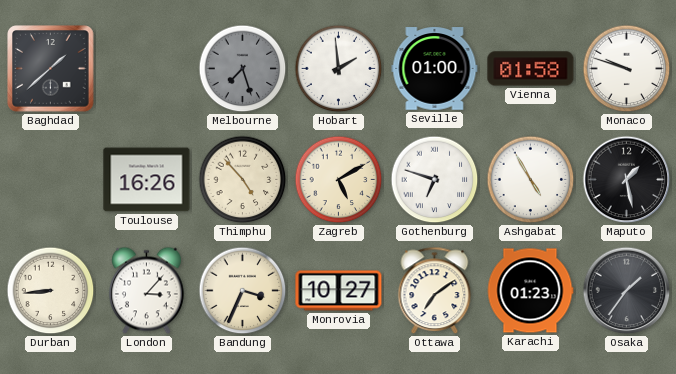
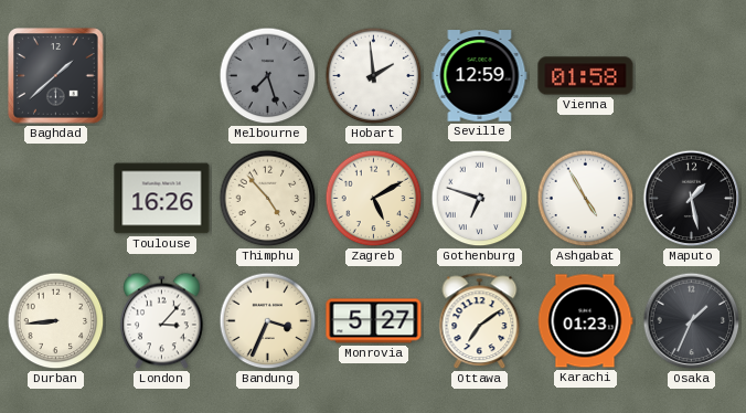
Seville: 01:00 -> 12:59
Monaco: 9:48 -> none
Monrovia: 10:27 -> 5:27
Osaka: 1:36 -> 1:34
